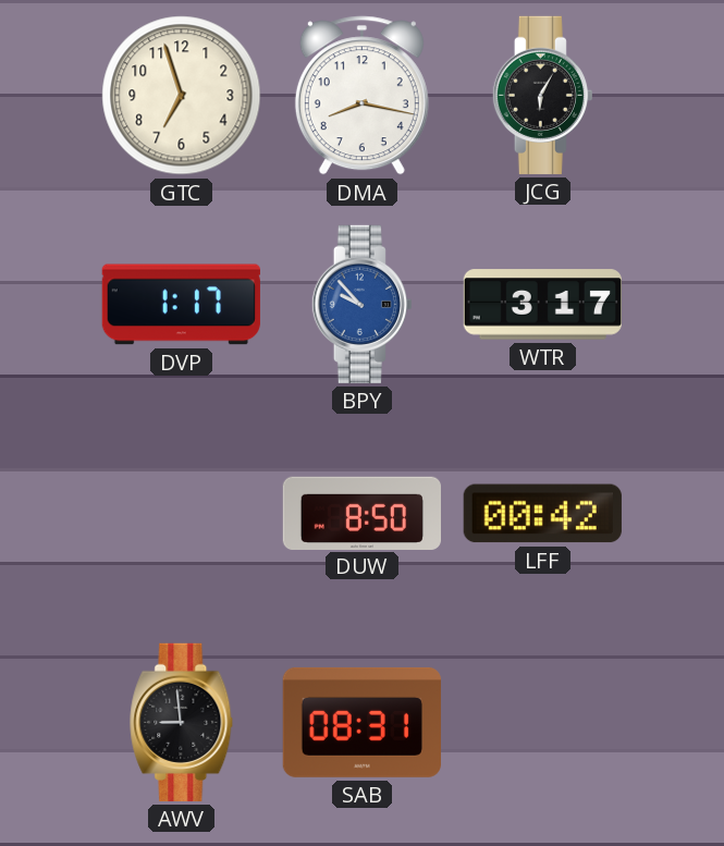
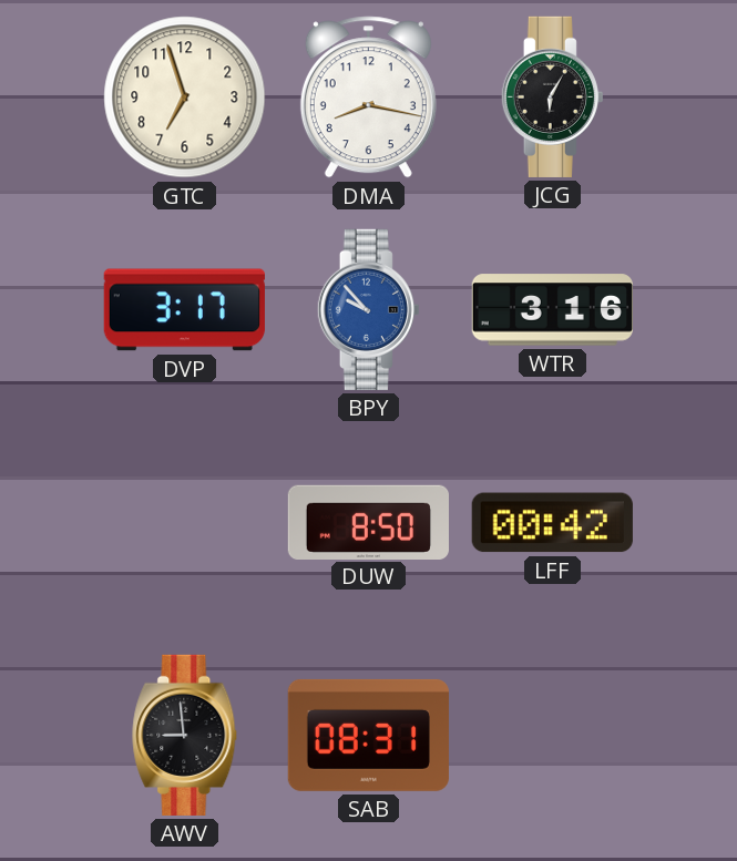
DVP: 1:17 -> 3:17
WTR: 3:17 -> 3:16
